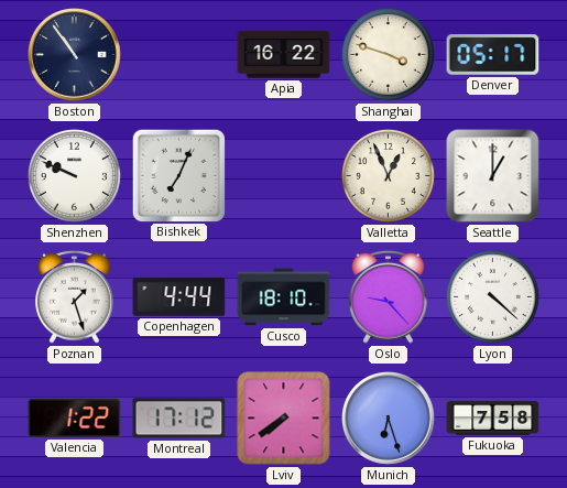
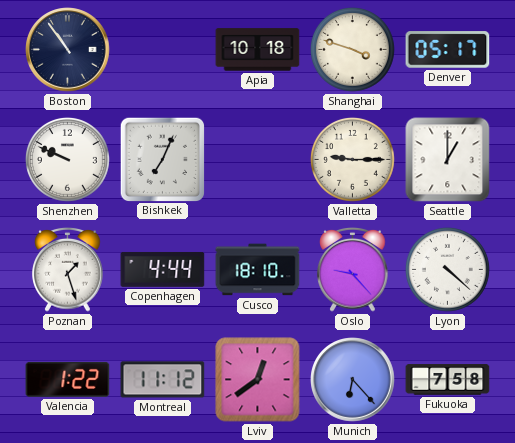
Apia: 16:22 -> 10:18
Valletta: 12:56 -> 9:15
Montreal: 17:12 -> 11:12
Lviv: 7:39 -> 12:39
Munich: 6:27 -> 6:23
